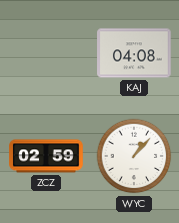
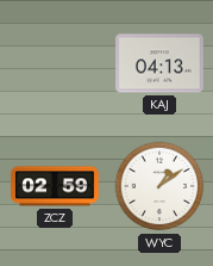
KAJ: 04:08 -> 04:13
WYC: 1:07 -> 1:09
